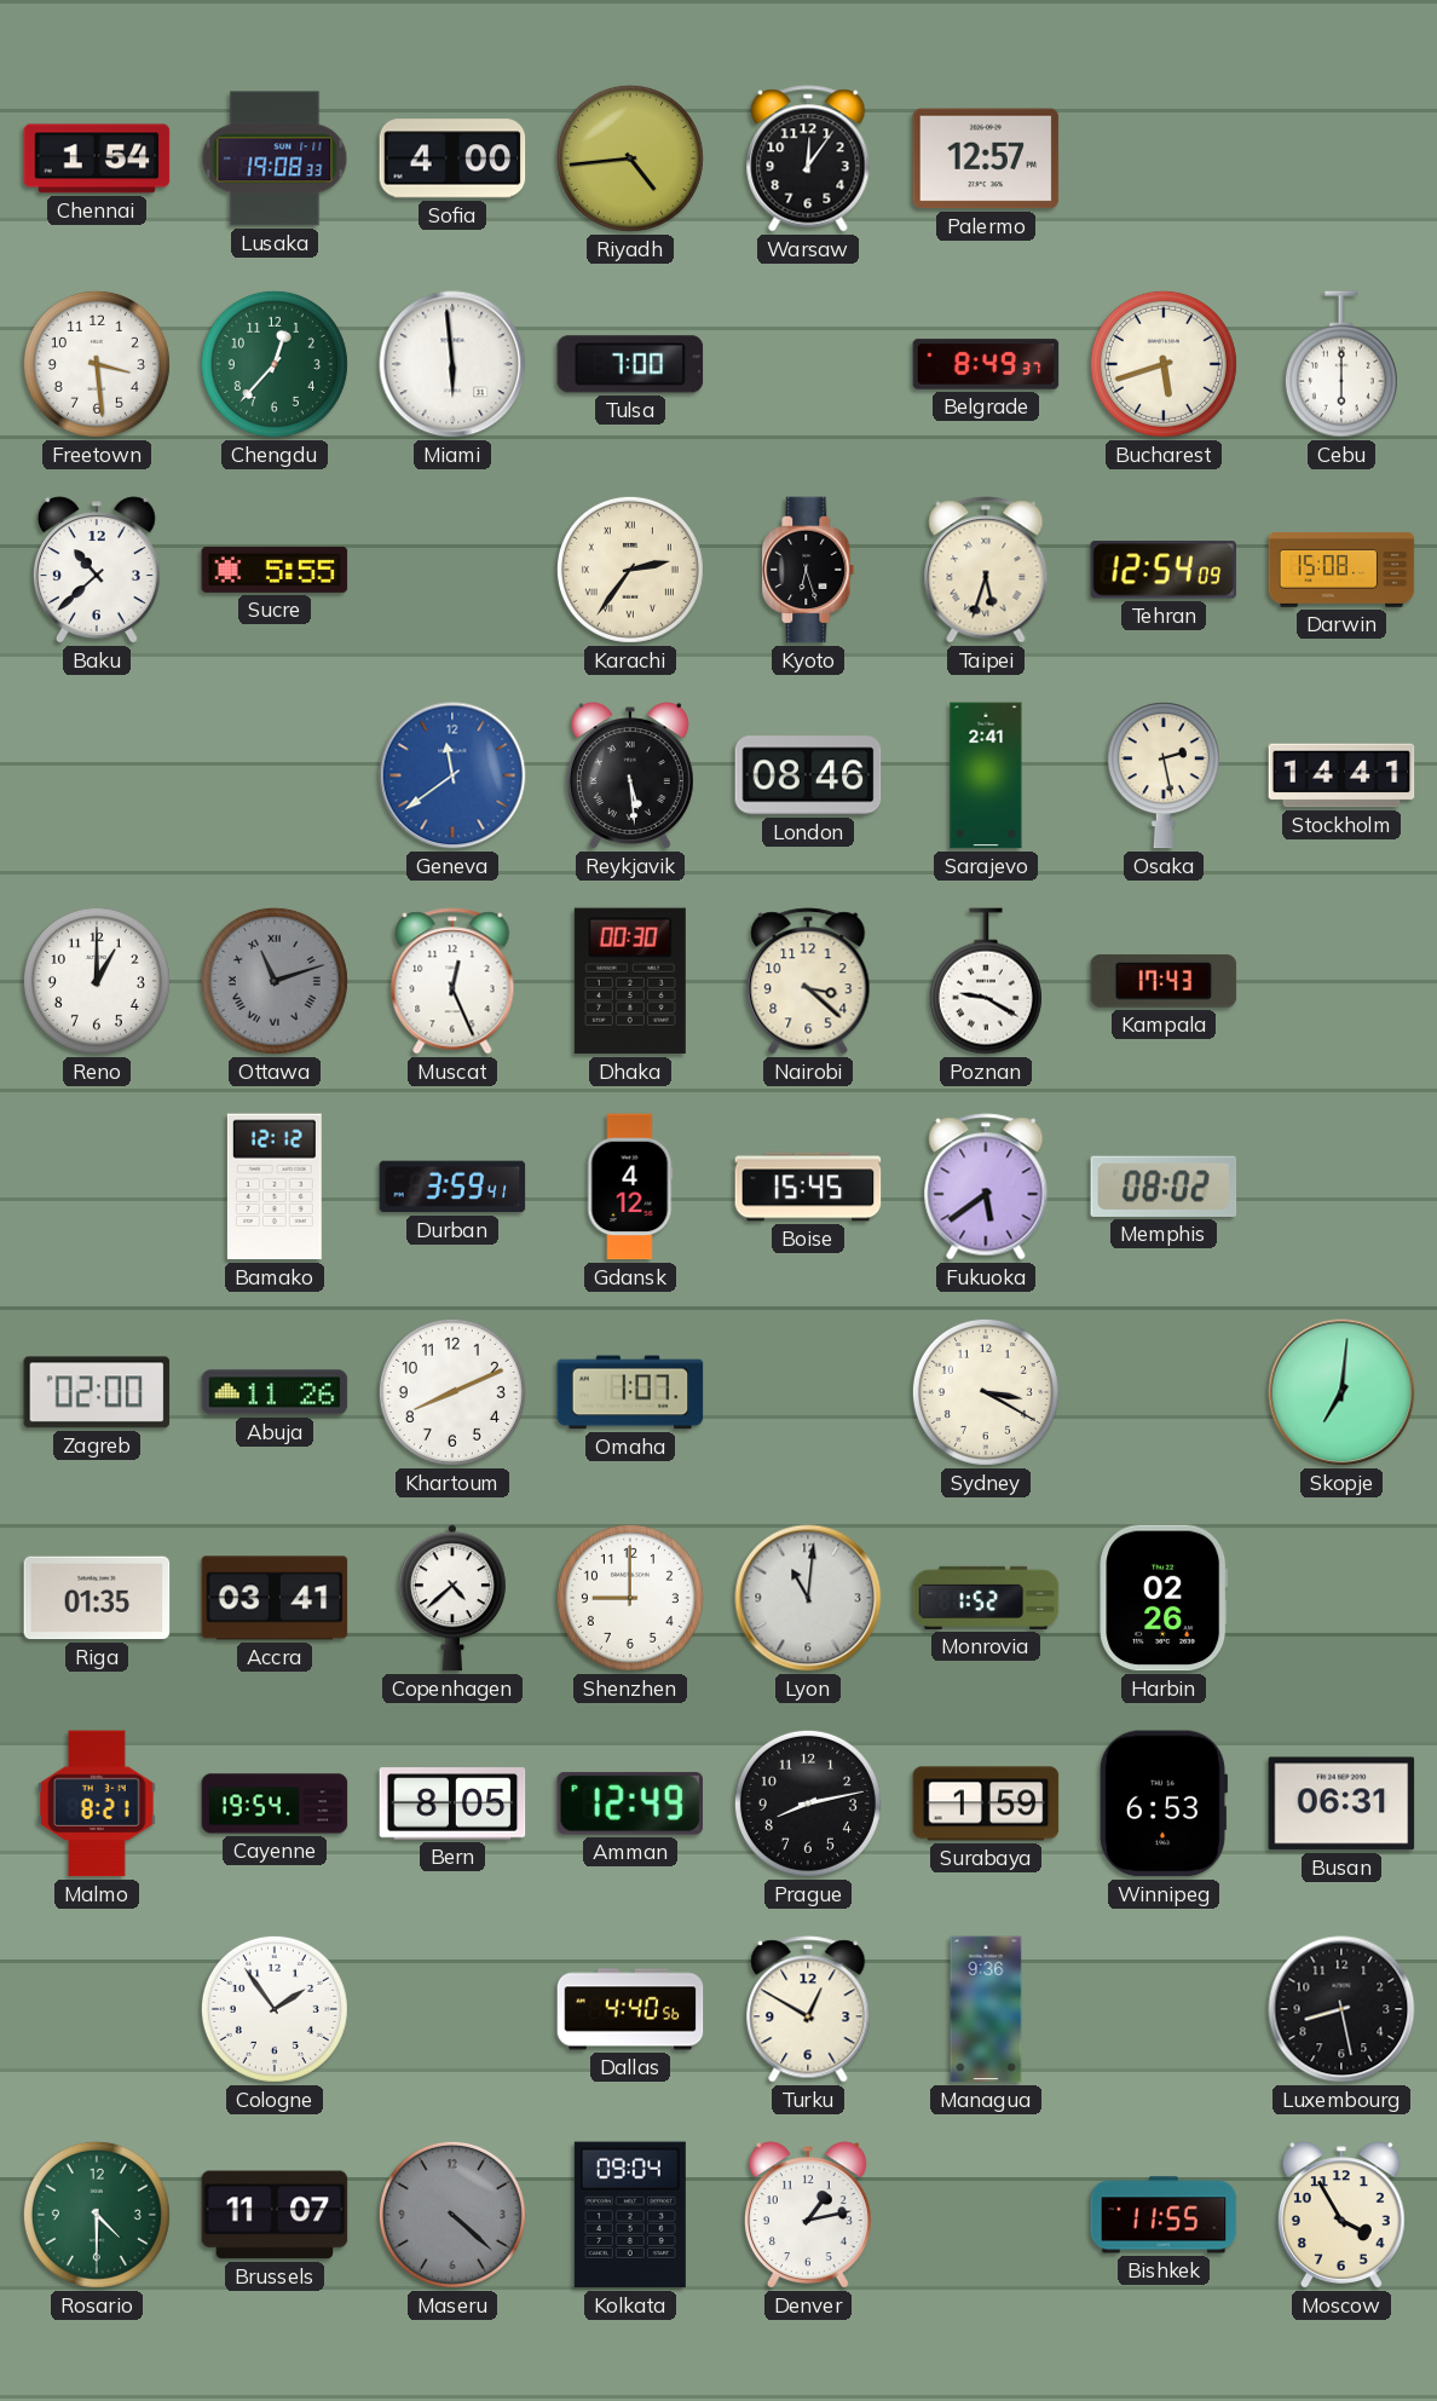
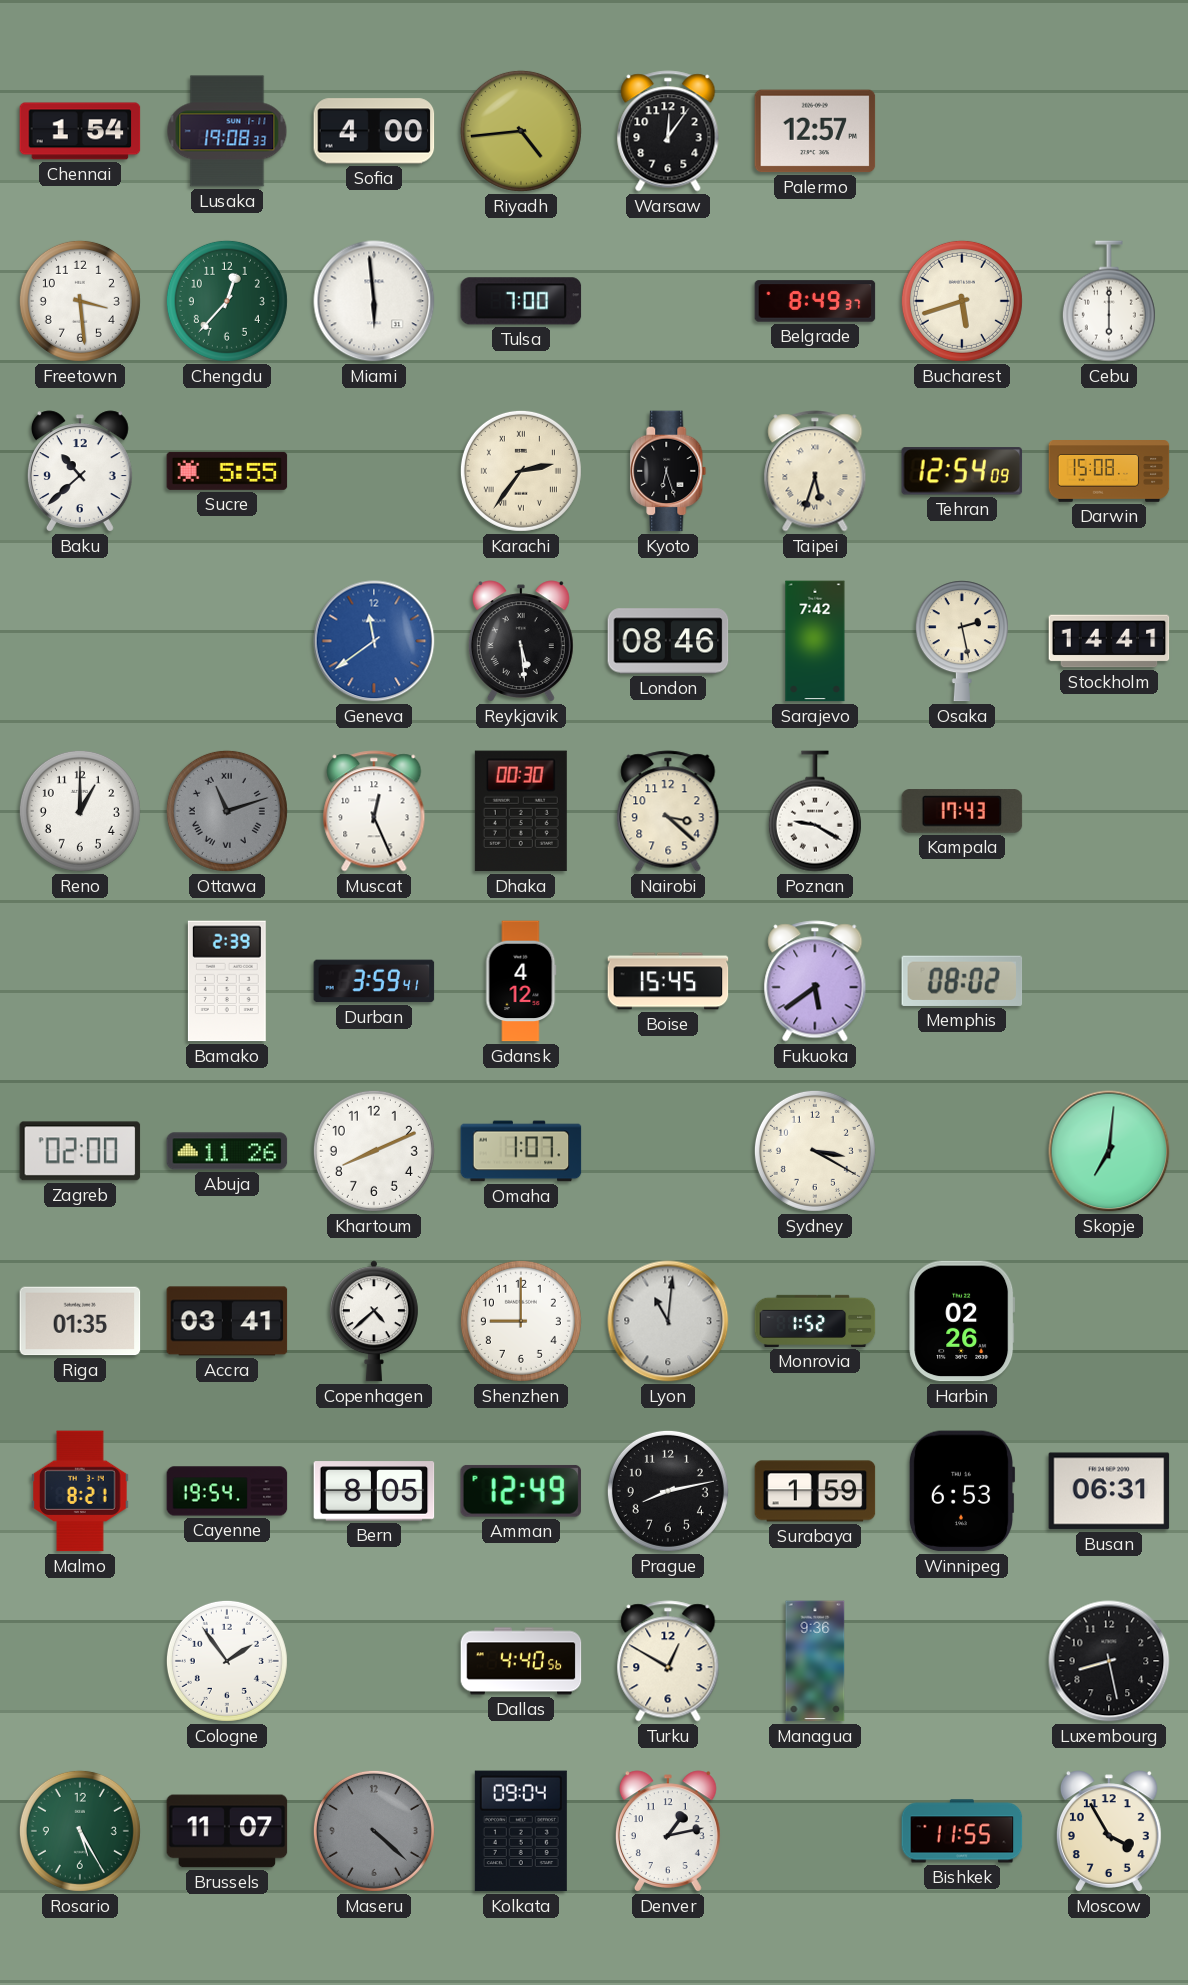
Sarajevo: 2:41 -> 7:42
Bamako: 12:12 -> 2:39
Rosario: 4:30 -> 5:25
